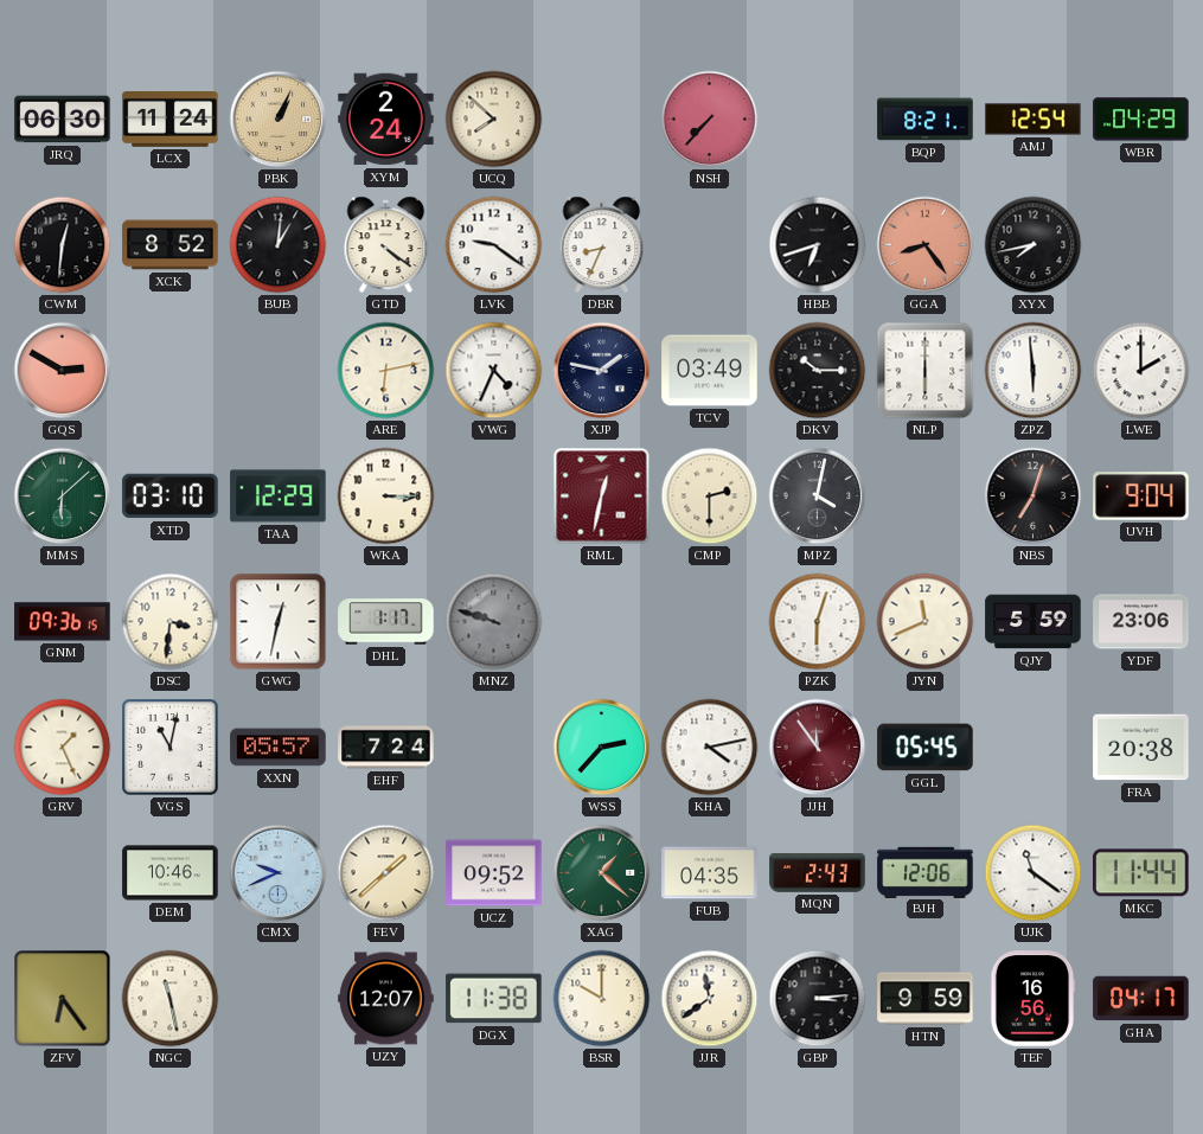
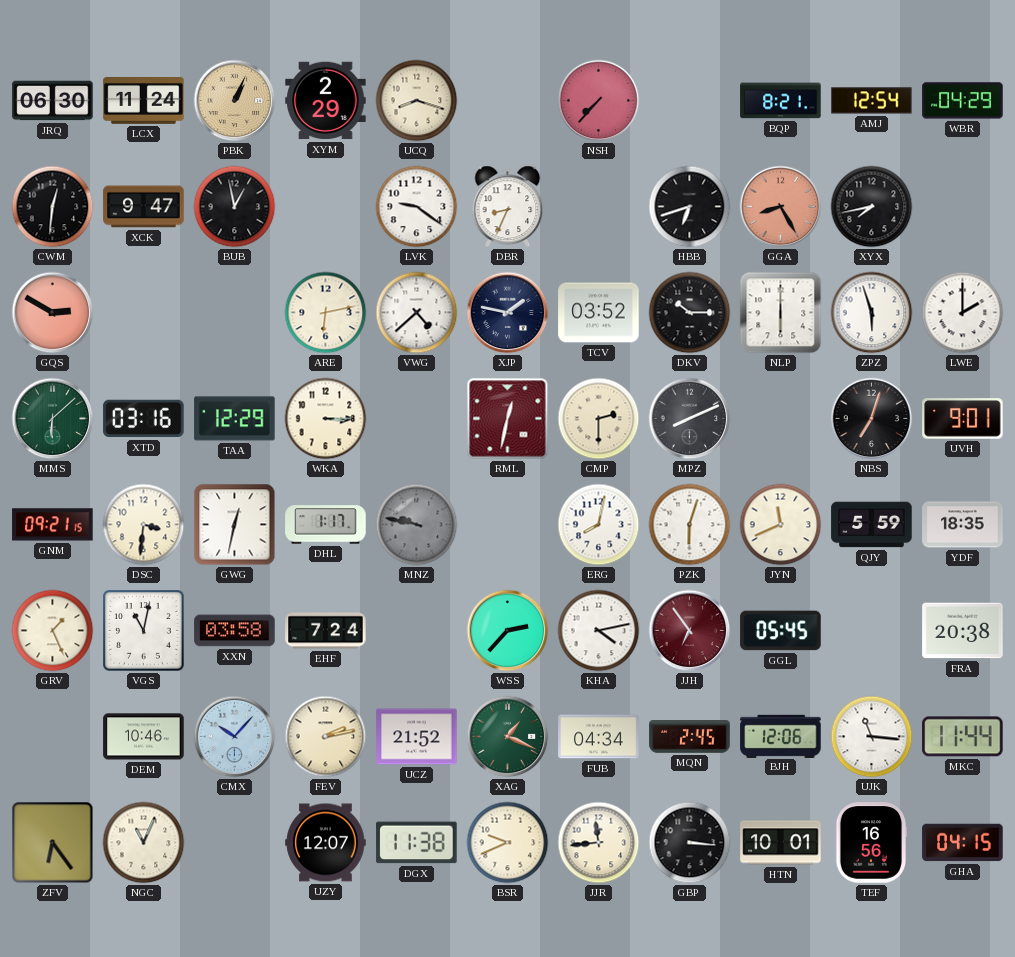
XYM: 2:24 -> 2:29
UCQ: 7:52 -> 8:18
XCK: 8:52 -> 9:47
BUB: 1:01 -> 12:58
GTD: 4:21 -> none
GGA: 8:24 -> 8:25
VWG: 4:34 -> 4:38
TCV: 03:49 -> 03:52
ZPZ: 5:59 -> 5:57
XTD: 03:10 -> 03:16
MPZ: 4:02 -> 8:11
UVH: 9:04 -> 9:01
GNM: 09:36 -> 09:21
MNZ: 9:48 -> 9:47
ERG: none -> 8:02
YDF: 23:06 -> 18:35
XXN: 05:57 -> 03:58
JJH: 11:54 -> 6:54
CMX: 9:41 -> 10:07
FEV: 1:38 -> 2:13
UCZ: 09:52 -> 21:52
XAG: 1:22 -> 1:19
FUB: 04:35 -> 04:34
MQN: 2:43 -> 2:45
UJK: 11:21 -> 11:16
NGC: 11:28 -> 11:04
BSR: 10:00 -> 9:41
JJR: 11:39 -> 11:44
GBP: 3:14 -> 3:16
HTN: 9:59 -> 10:01
GHA: 04:17 -> 04:15
